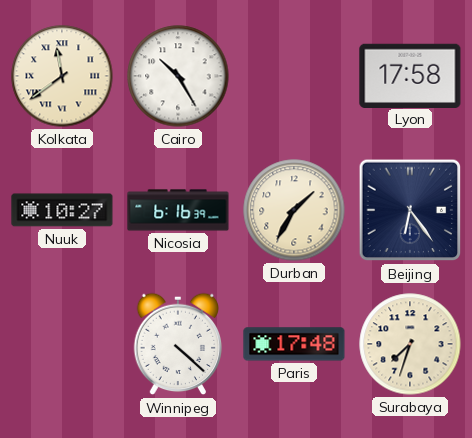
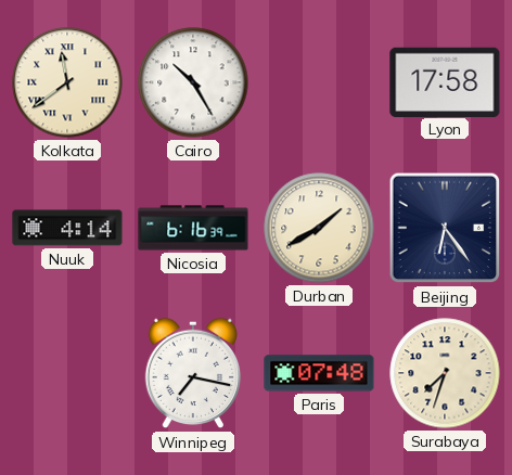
Nuuk: 10:27 -> 4:14
Durban: 1:35 -> 1:40
Winnipeg: 4:22 -> 7:17
Paris: 17:48 -> 07:48
